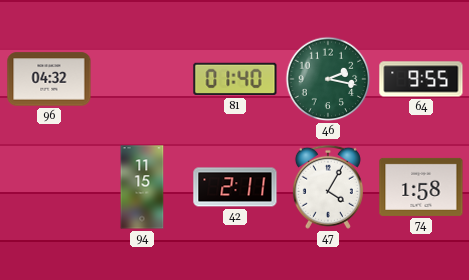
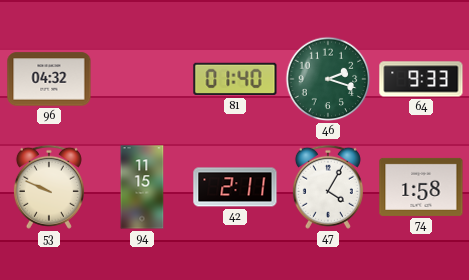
46: 2:17 -> 2:18
64: 9:55 -> 9:33
53: none -> 9:49
